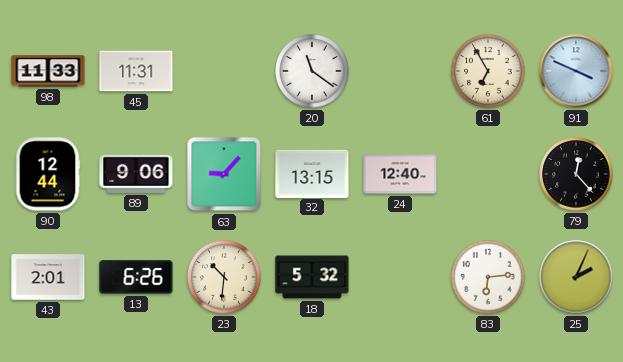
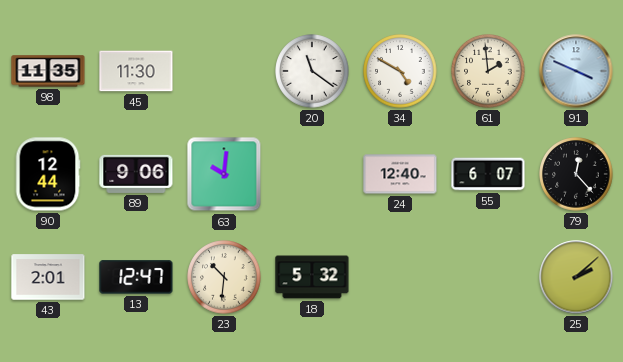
98: 11:33 -> 11:35
45: 11:31 -> 11:30
34: none -> 4:50
61: 6:55 -> 1:59
63: 9:07 -> 10:01
32: 13:15 -> none
55: none -> 6:07
13: 6:26 -> 12:47
83: 6:14 -> none
25: 2:04 -> 2:08
